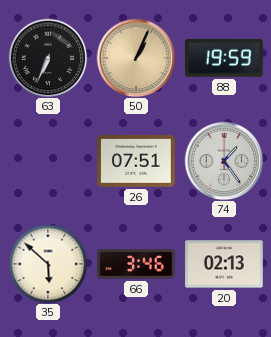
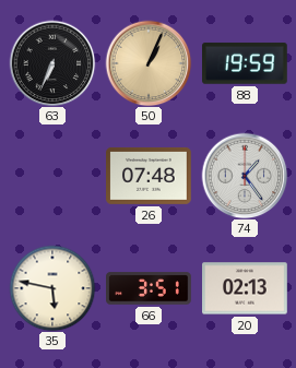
26: 07:51 -> 07:48
35: 5:52 -> 5:47
66: 3:46 -> 3:51
